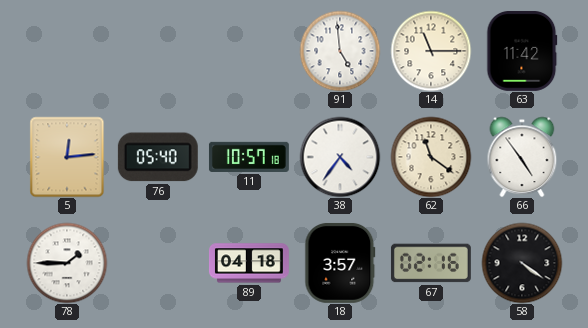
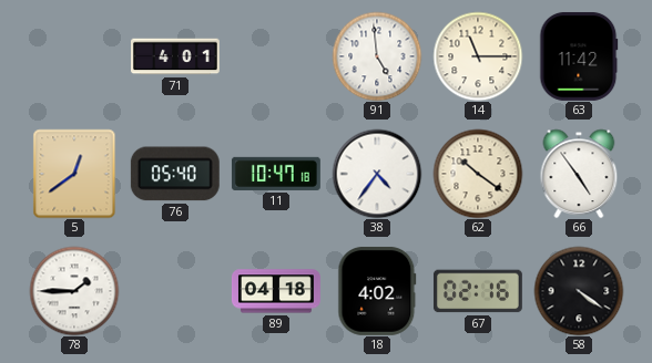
71: none -> 4:01
5: 12:14 -> 12:39
11: 10:57 -> 10:47
62: 11:21 -> 10:21
18: 3:57 -> 4:02
